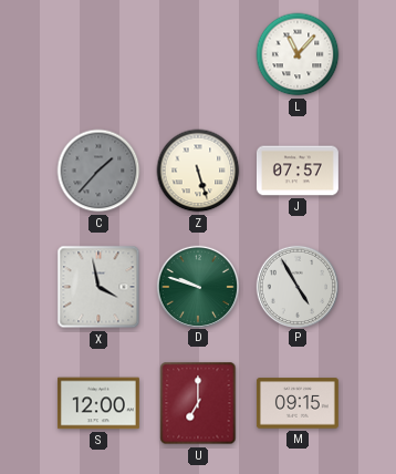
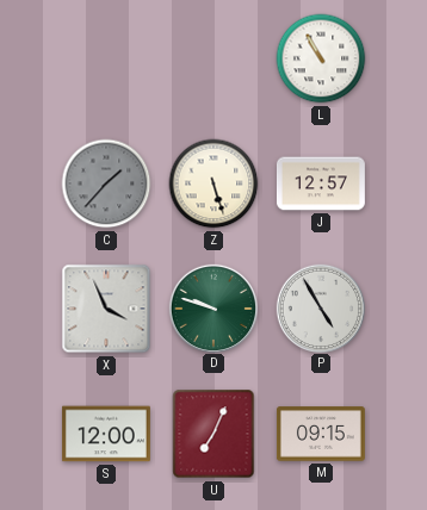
L: 11:07 -> 10:55
J: 07:57 -> 12:57
X: 3:58 -> 3:56
U: 7:00 -> 7:04
